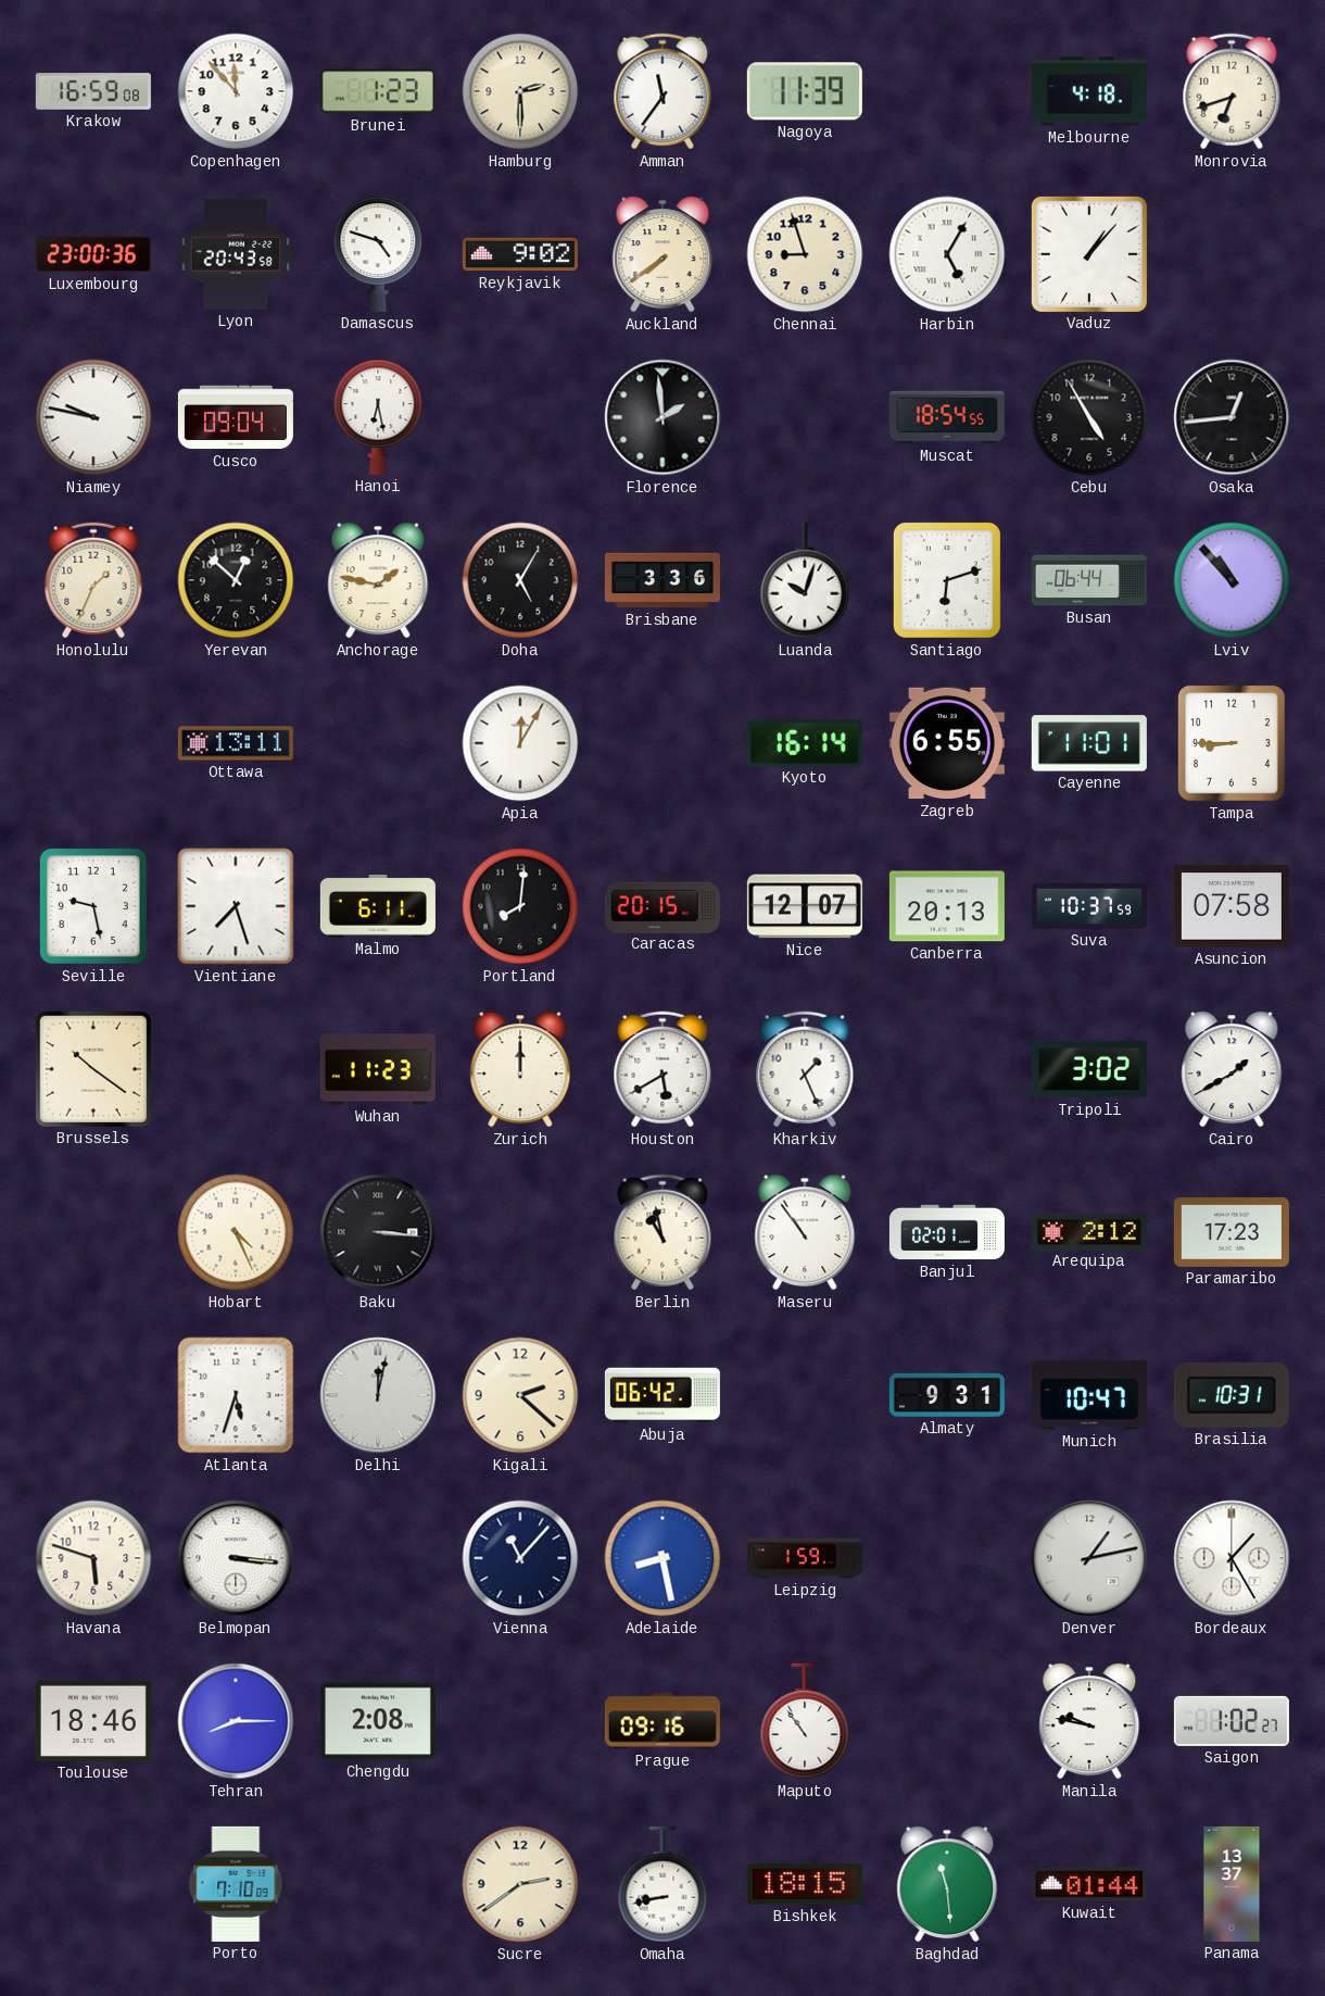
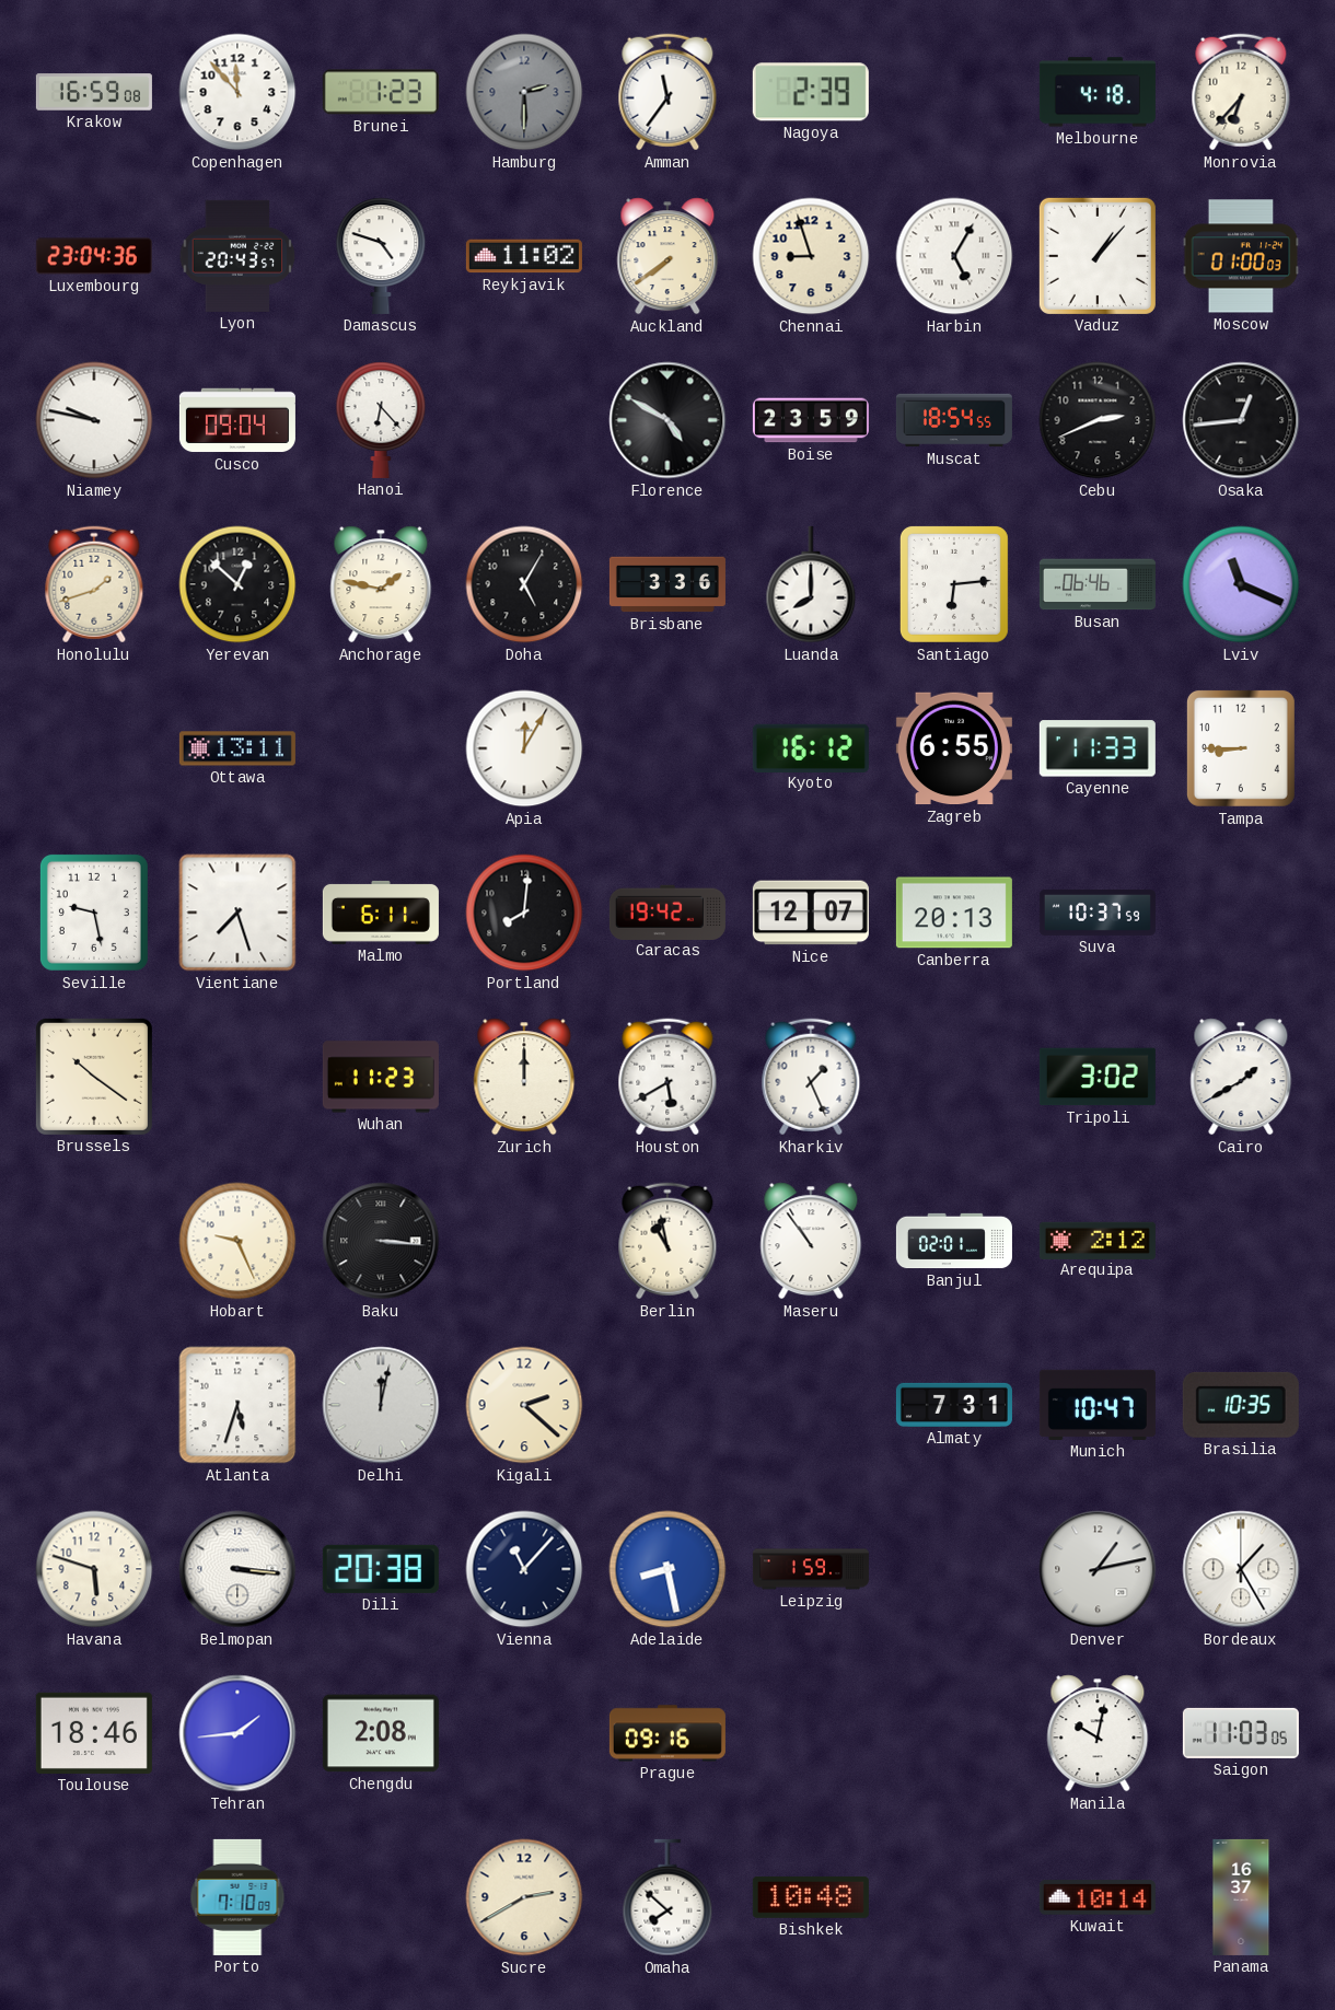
Hamburg dial: cream -> grey
Nagoya: 11:39 -> 2:39
Monrovia: 6:42 -> 6:37
Luxembourg: 23:00 -> 23:04
Lyon: 20:43:58 -> 20:43:57
Reykjavik: 9:02 -> 11:02
Moscow: none -> 01:00
Hanoi: 6:28 -> 6:23
Florence: 1:59 -> 4:50
Boise: none -> 23:59
Cebu: 4:55 -> 2:41
Honolulu: 1:34 -> 1:42
Luanda: 10:03 -> 8:00
Santiago: 6:12 -> 6:14
Busan: 06:44 -> 06:46
Lviv: 10:53 -> 11:19
Kyoto: 16:14 -> 16:12
Cayenne: 11:01 -> 11:33
Caracas: 20:15 -> 19:42
Asuncion: 07:58 -> none
Hobart: 4:26 -> 9:26
Paramaribo: 17:23 -> none
Abuja: 06:42 -> none
Almaty: 9:31 -> 7:31
Brasilia: 10:31 -> 10:35
Dili: none -> 20:38
Tehran: 8:15 -> 1:44
Maputo: 10:54 -> none
Manila: 9:47 -> 10:02
Saigon: 1:02 -> 11:03
Sucre: 2:39 -> 2:40
Omaha: 8:43 -> 7:52
Bishkek: 18:15 -> 10:48
Baghdad: 11:29 -> none
Kuwait: 01:44 -> 10:14
Panama: 13:37 -> 16:37
